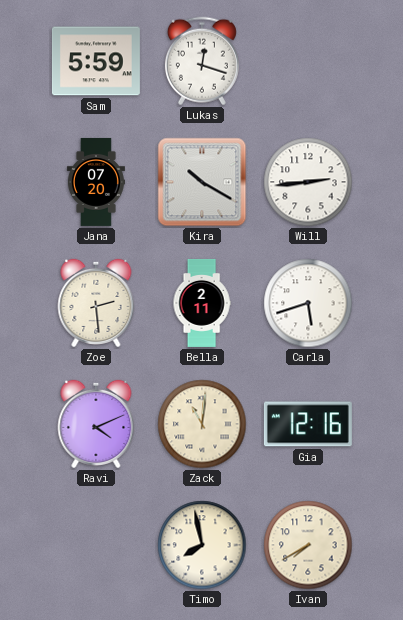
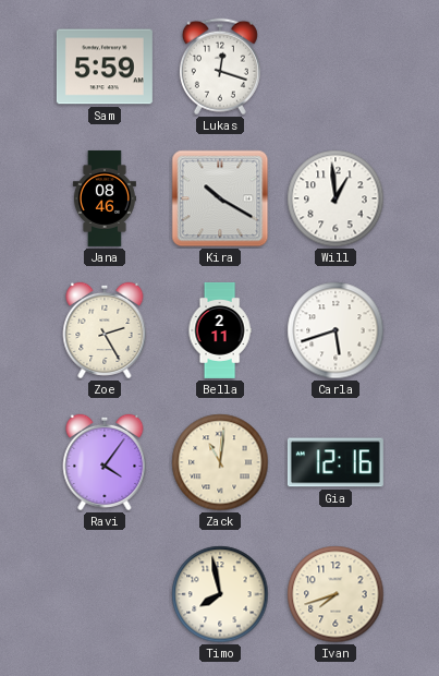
Jana: 07:20 -> 08:46
Will: 2:44 -> 12:59
Zoe: 2:29 -> 2:25
Ravi: 4:11 -> 4:06
Ivan: 7:40 -> 7:42
